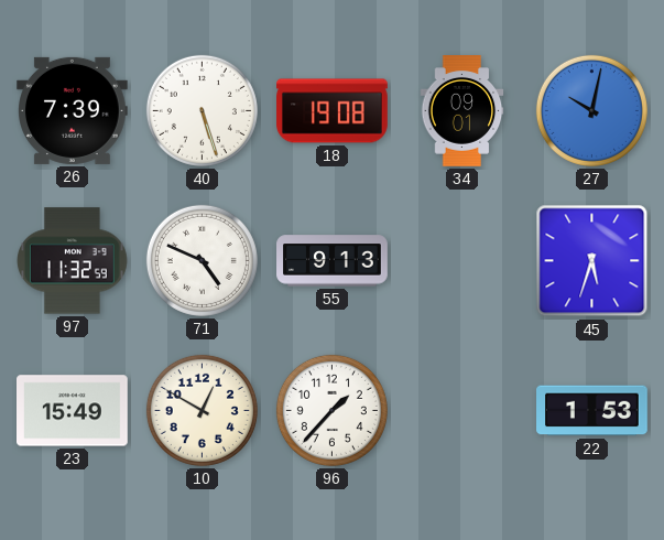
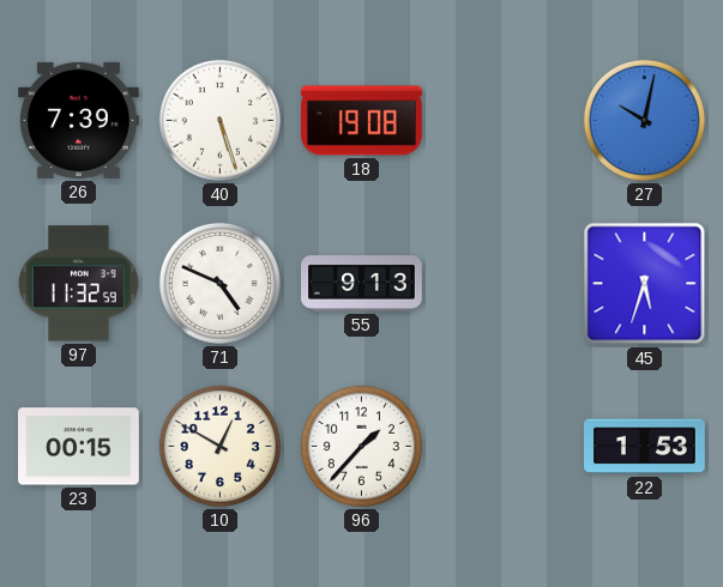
34: 09:01 -> none
23: 15:49 -> 00:15
